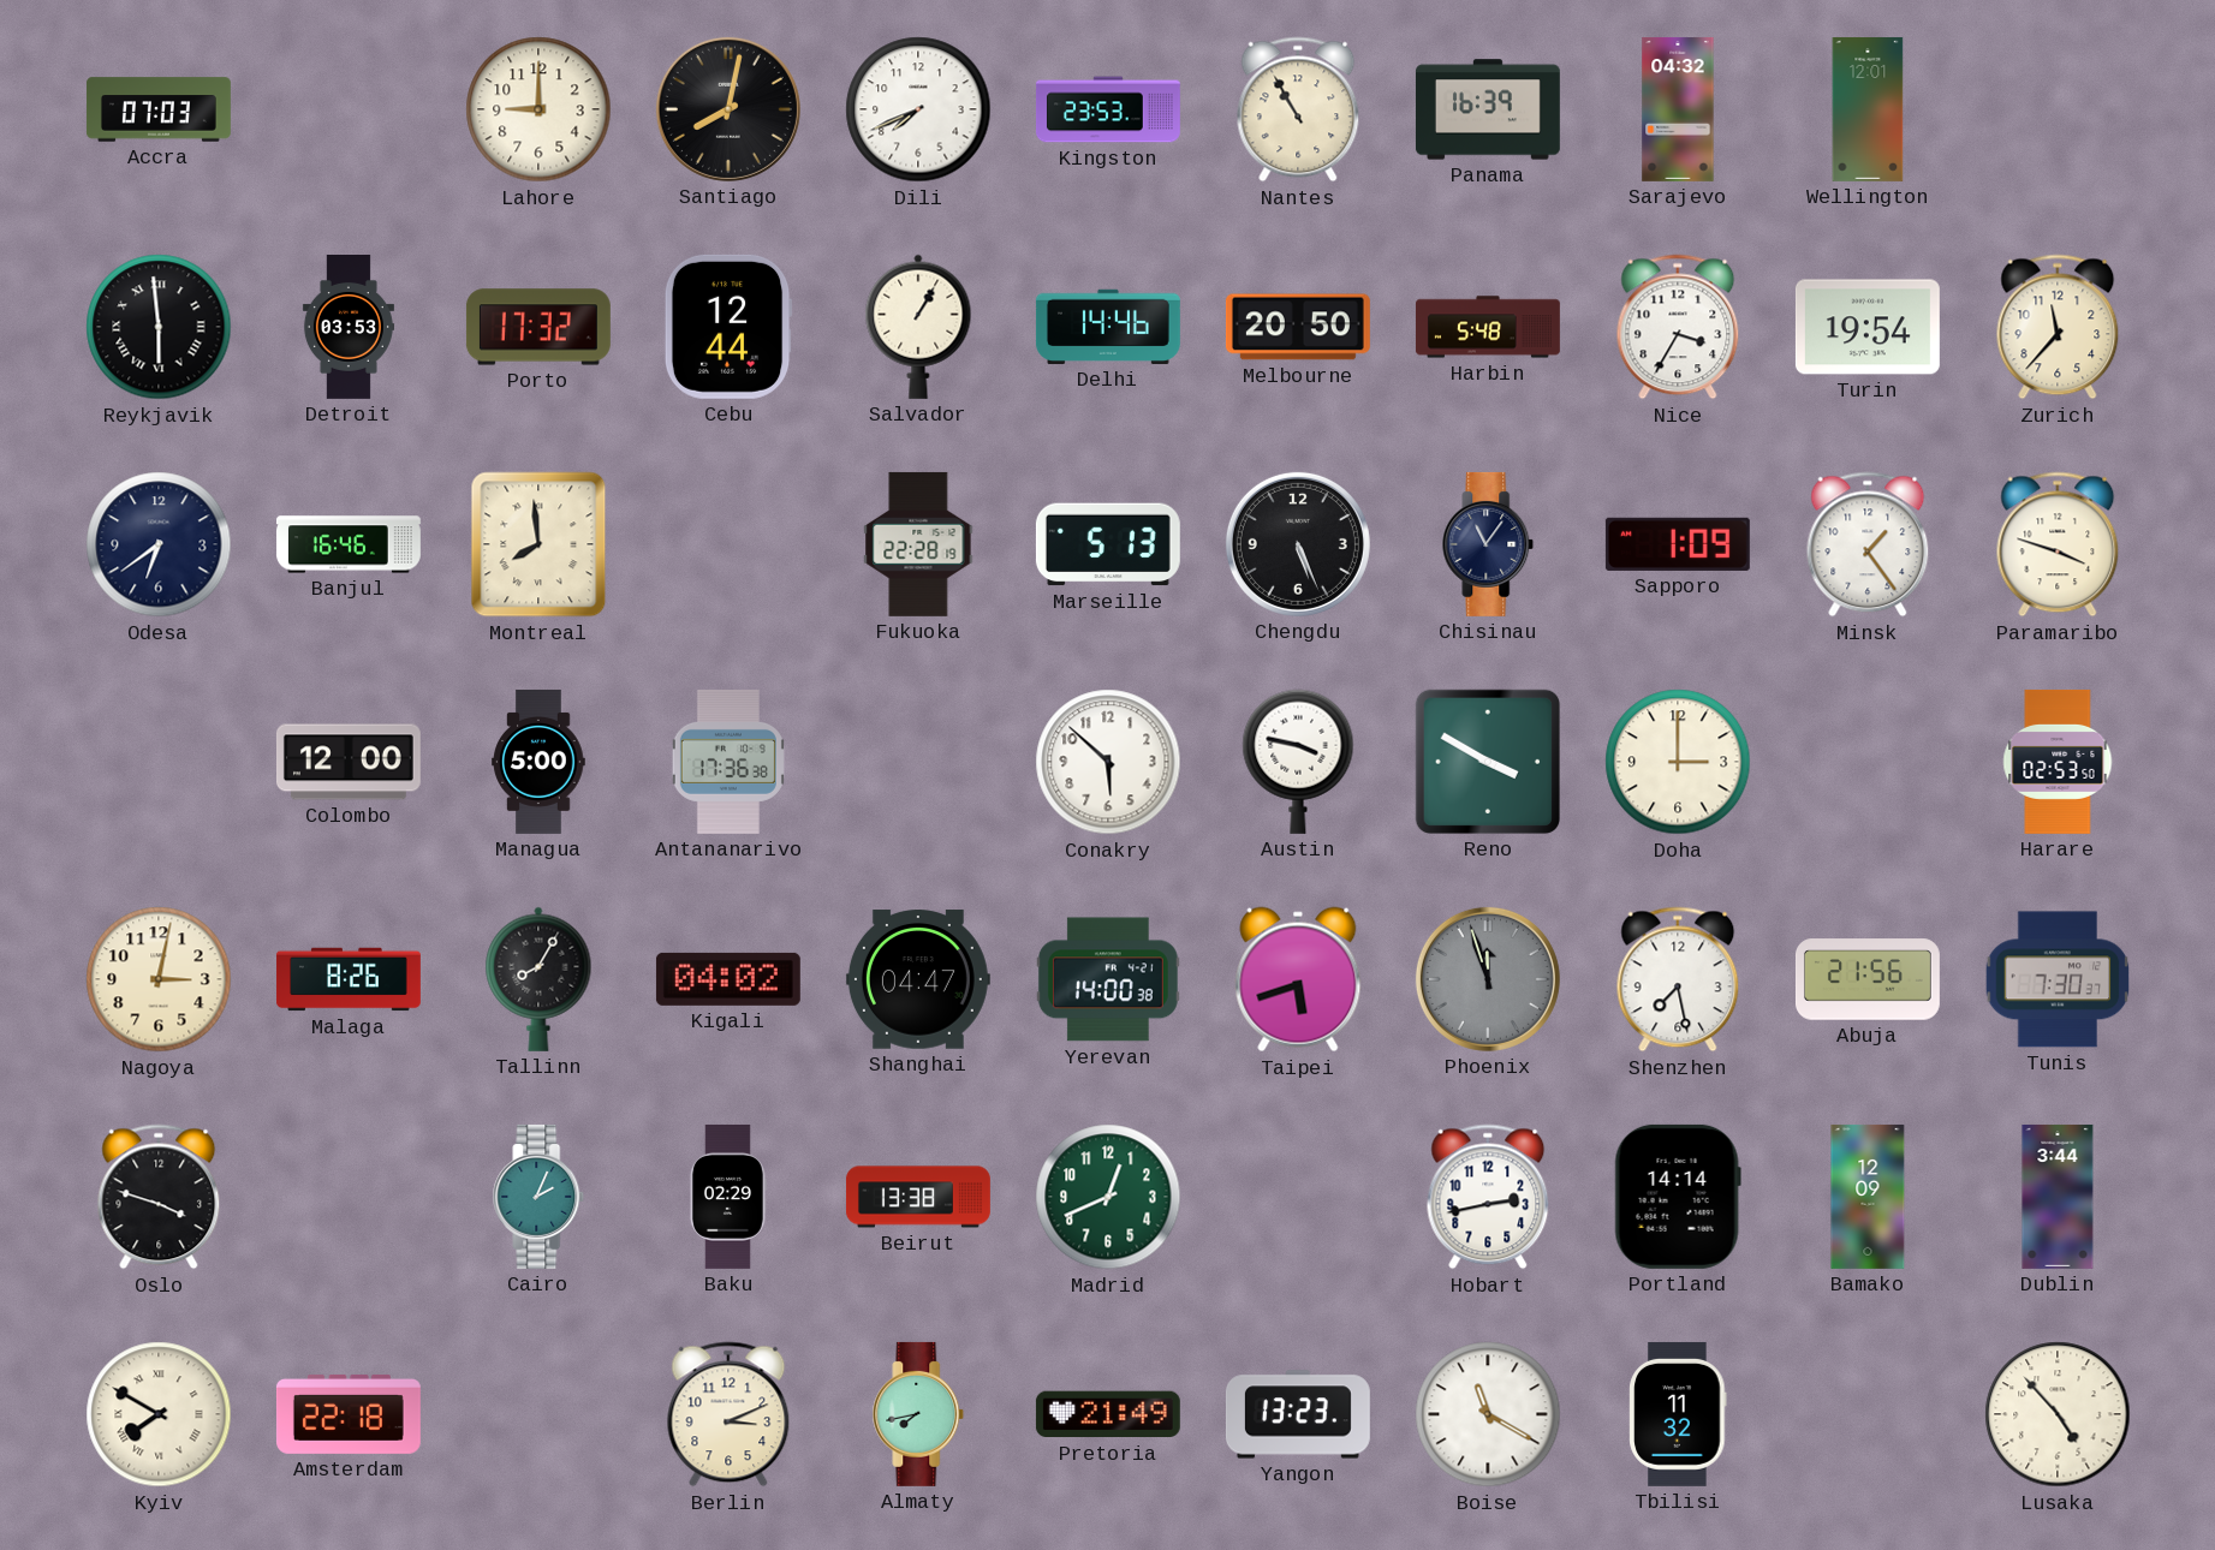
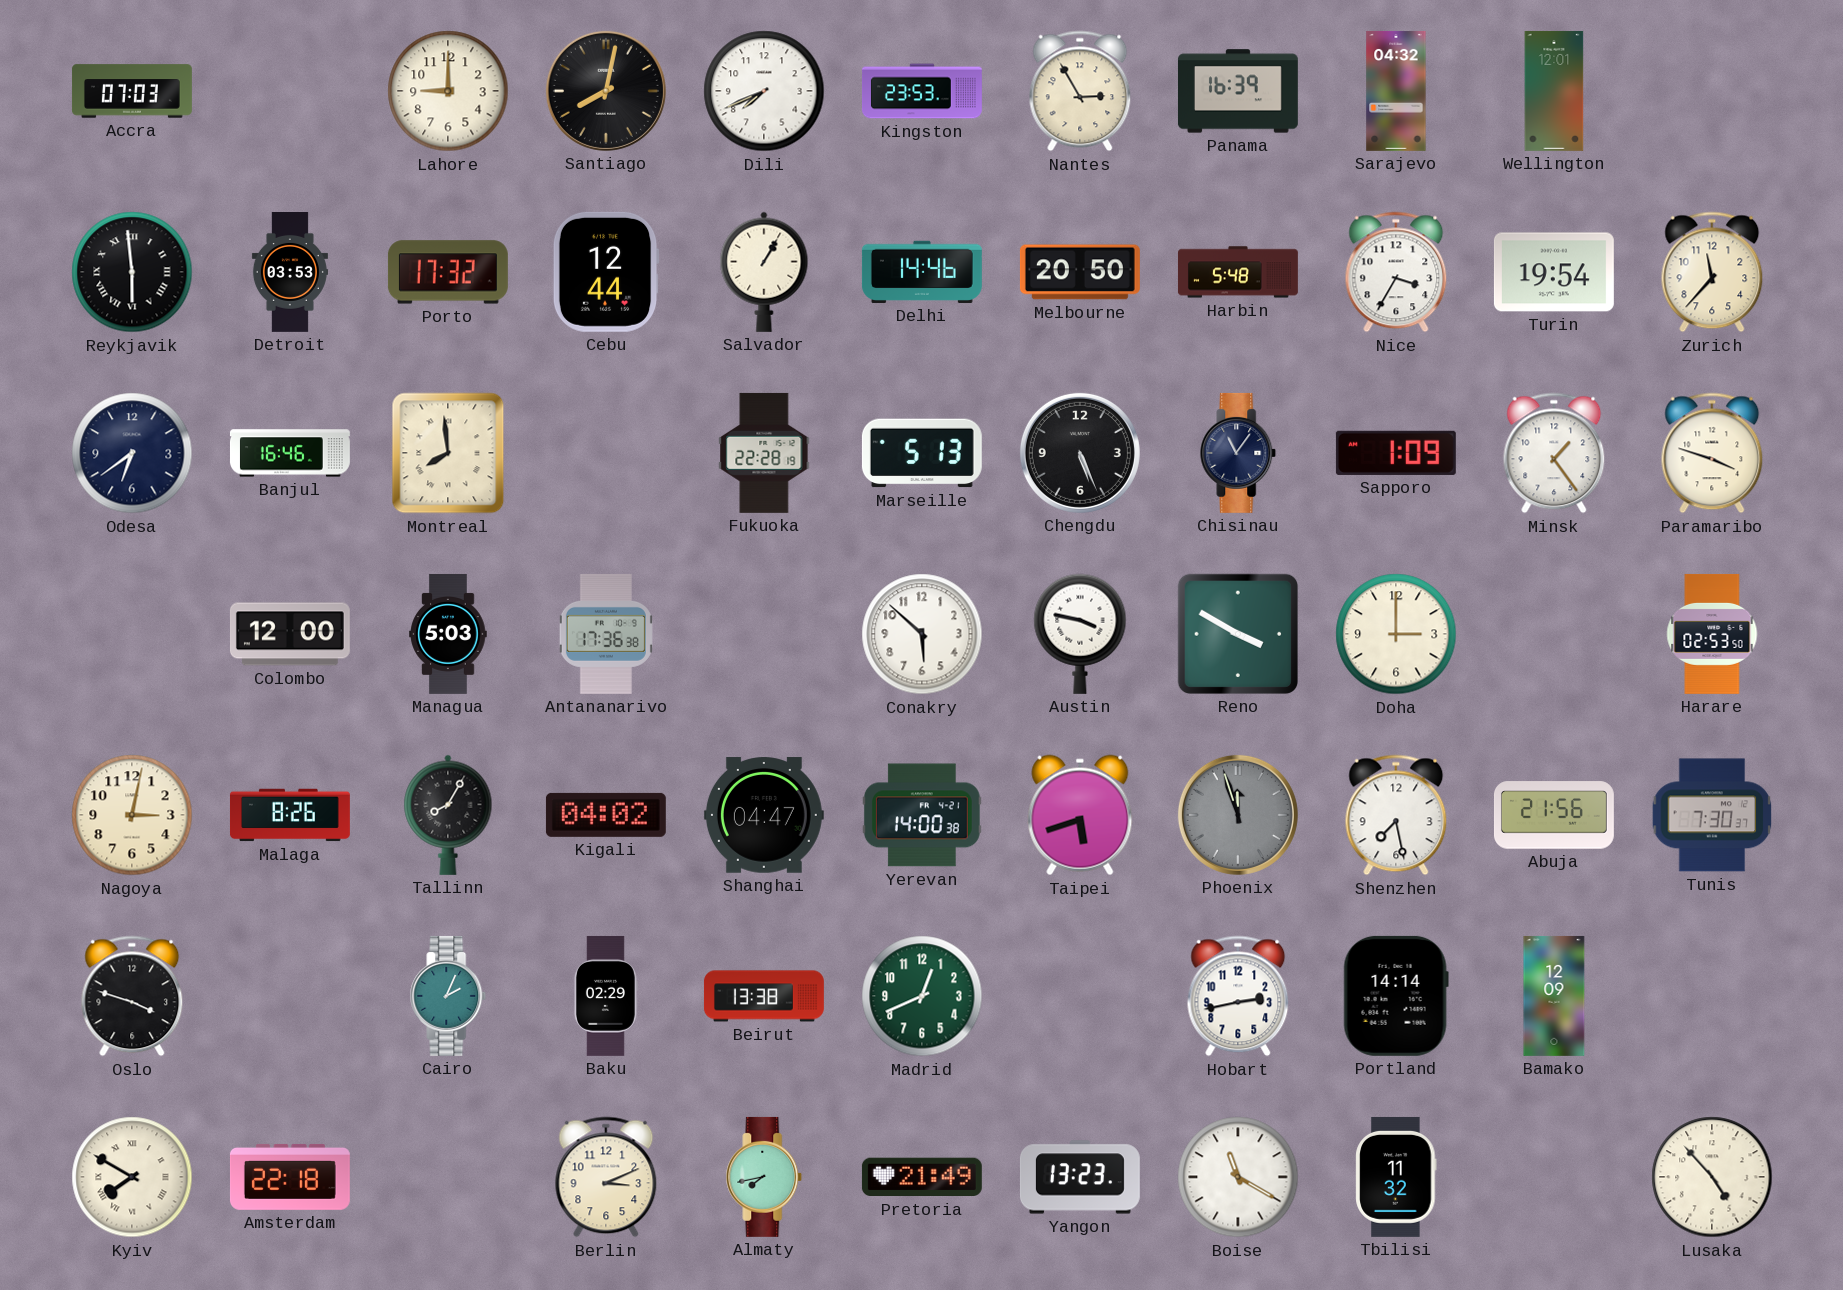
Nantes: 10:55 -> 2:55
Managua: 5:00 -> 5:03
Dublin: 3:44 -> none
